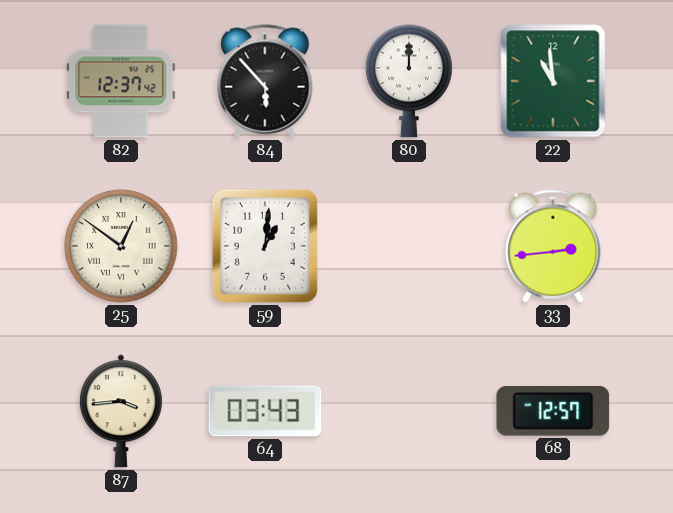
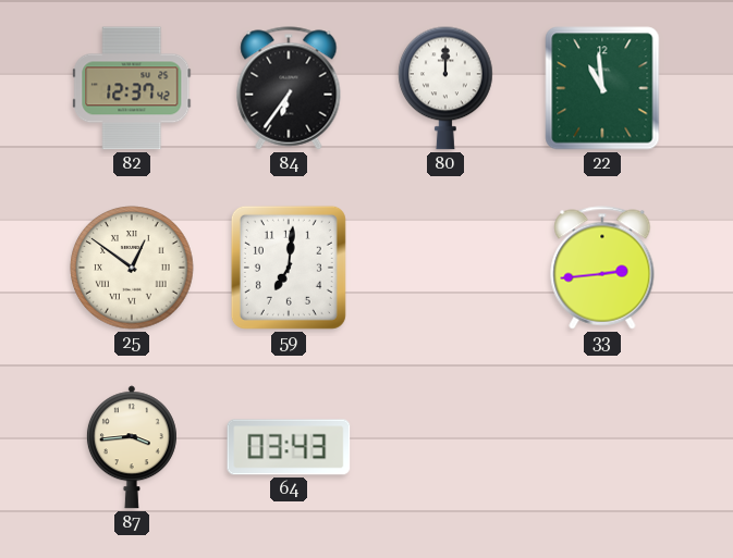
84: 5:53 -> 6:36
59: 1:01 -> 7:01
68: 12:57 -> none
